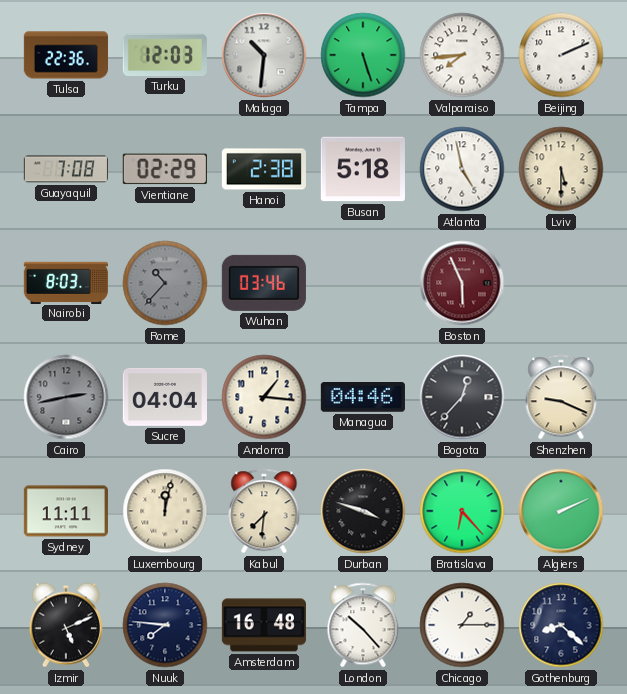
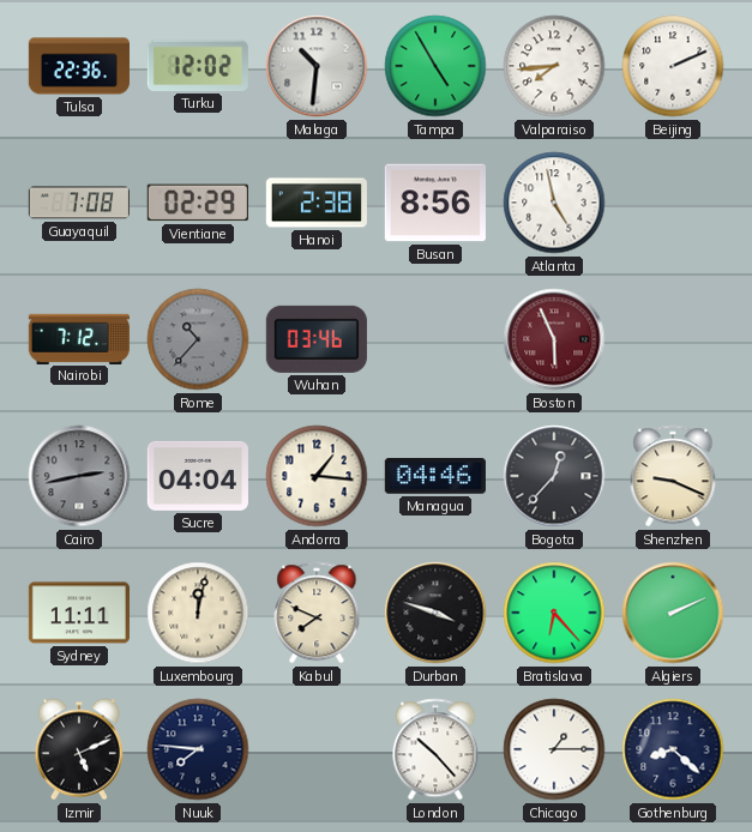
Turku: 12:03 -> 12:02
Tampa: 5:27 -> 4:55
Busan: 5:18 -> 8:56
Lviv: 5:30 -> none
Nairobi: 8:03 -> 7:12
Kabul: 7:31 -> 7:49
Amsterdam: 16:48 -> none
